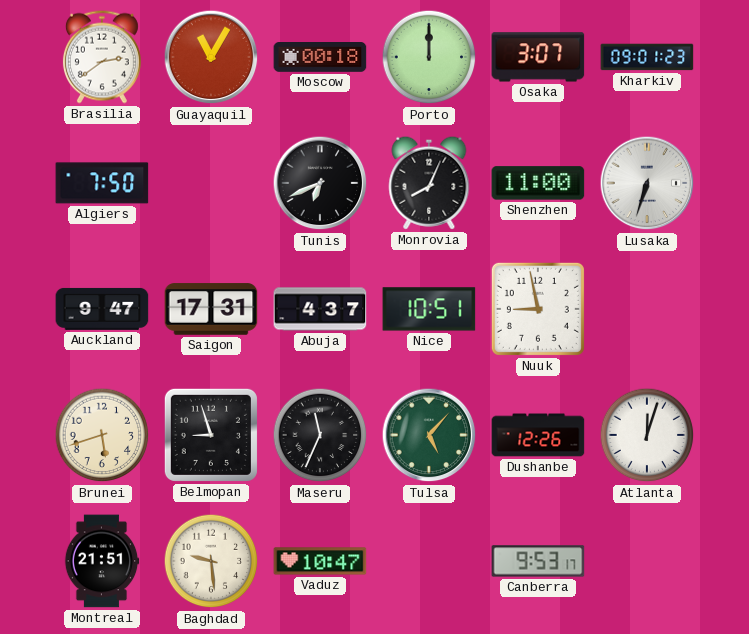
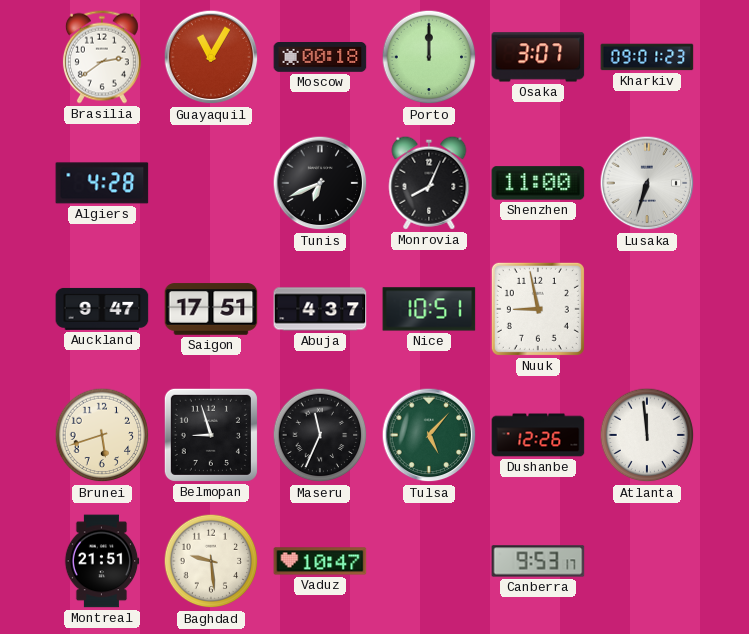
Algiers: 7:50 -> 4:28
Saigon: 17:31 -> 17:51
Atlanta: 12:03 -> 11:59
